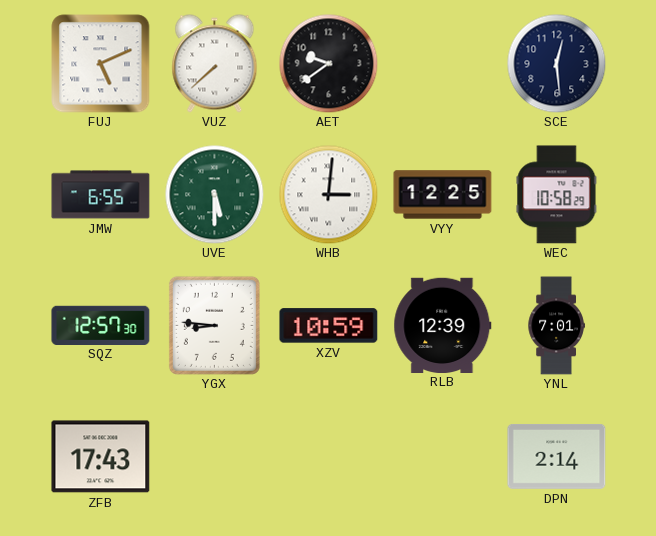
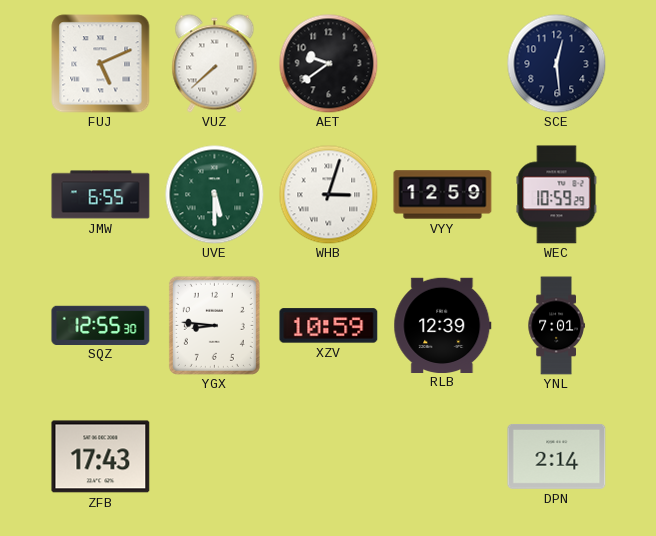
WHB: 3:01 -> 3:03
VYY: 12:25 -> 12:59
WEC: 10:58 -> 10:59
SQZ: 12:57 -> 12:55
